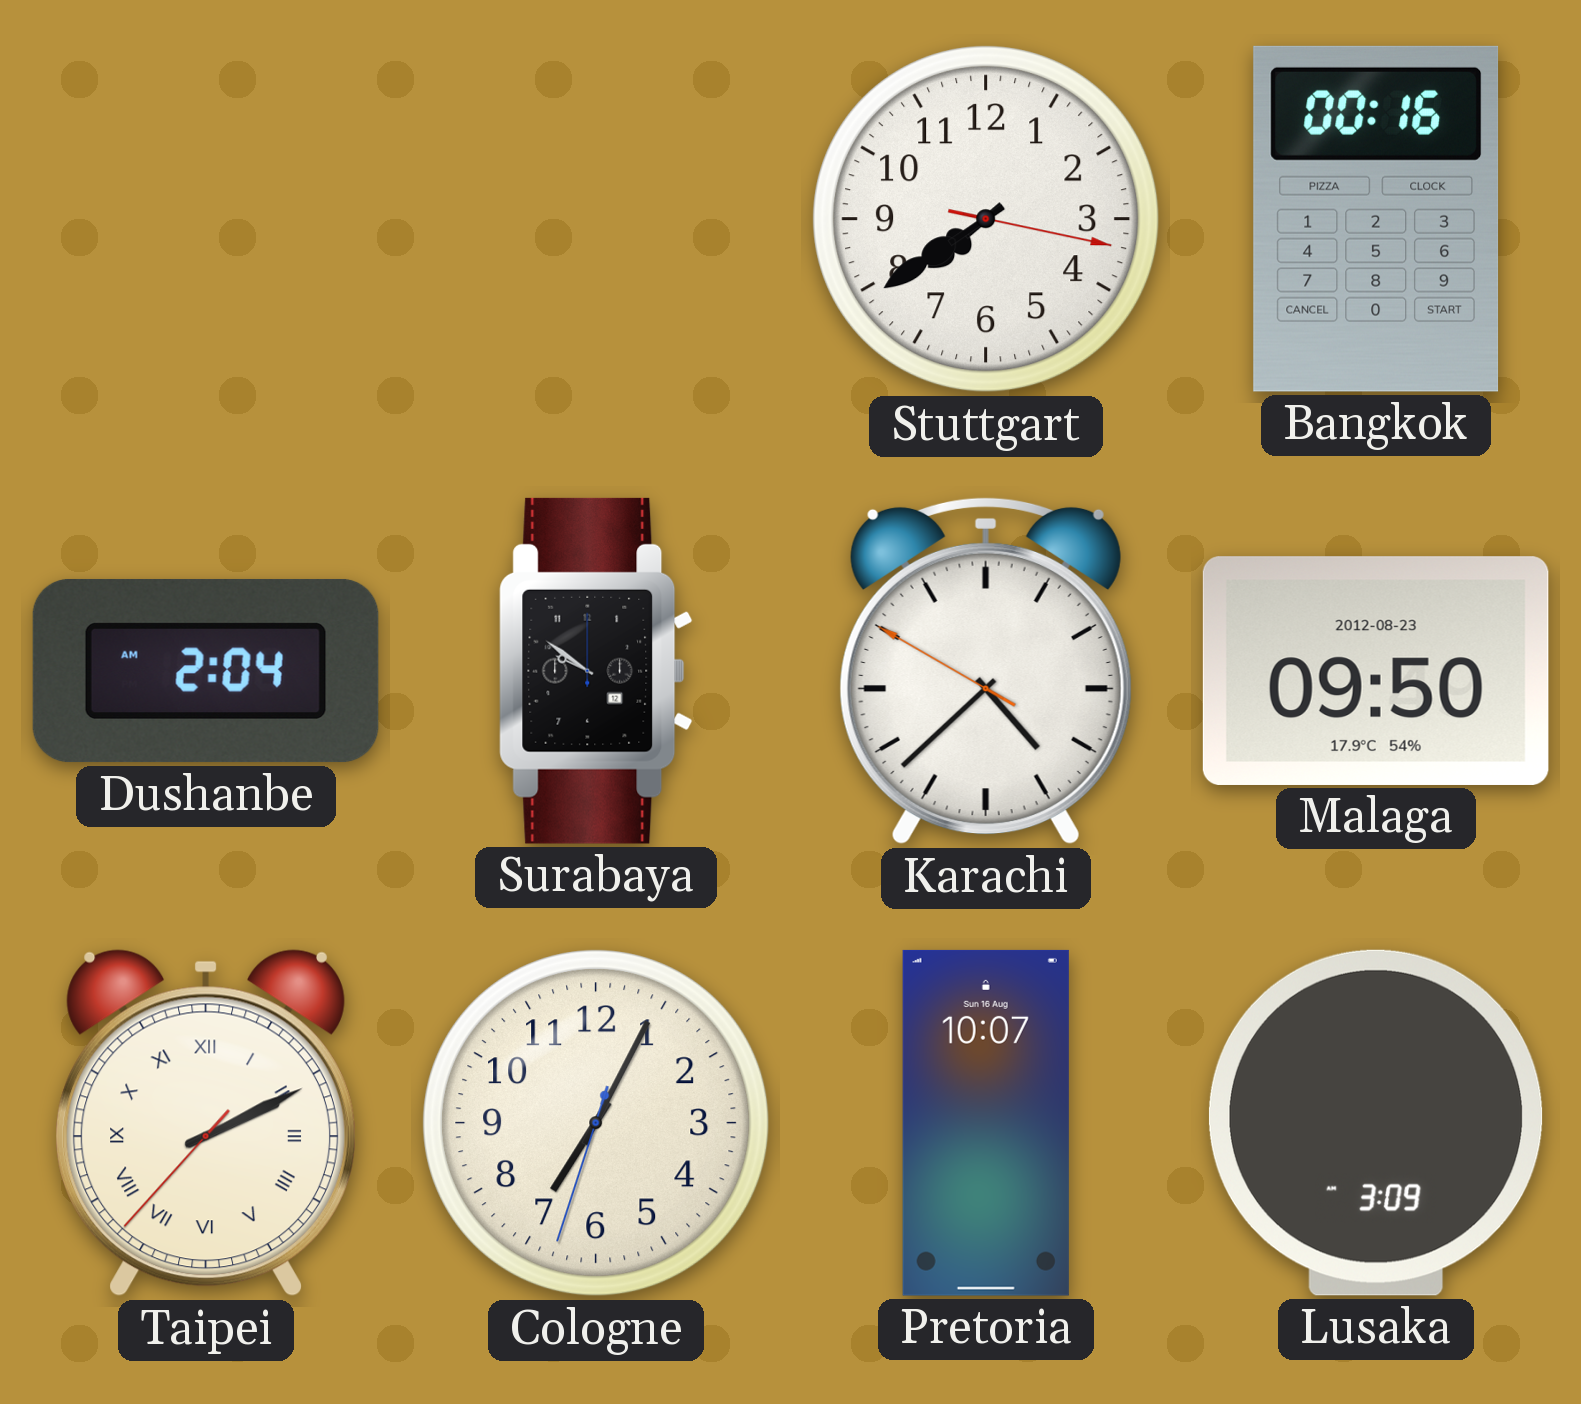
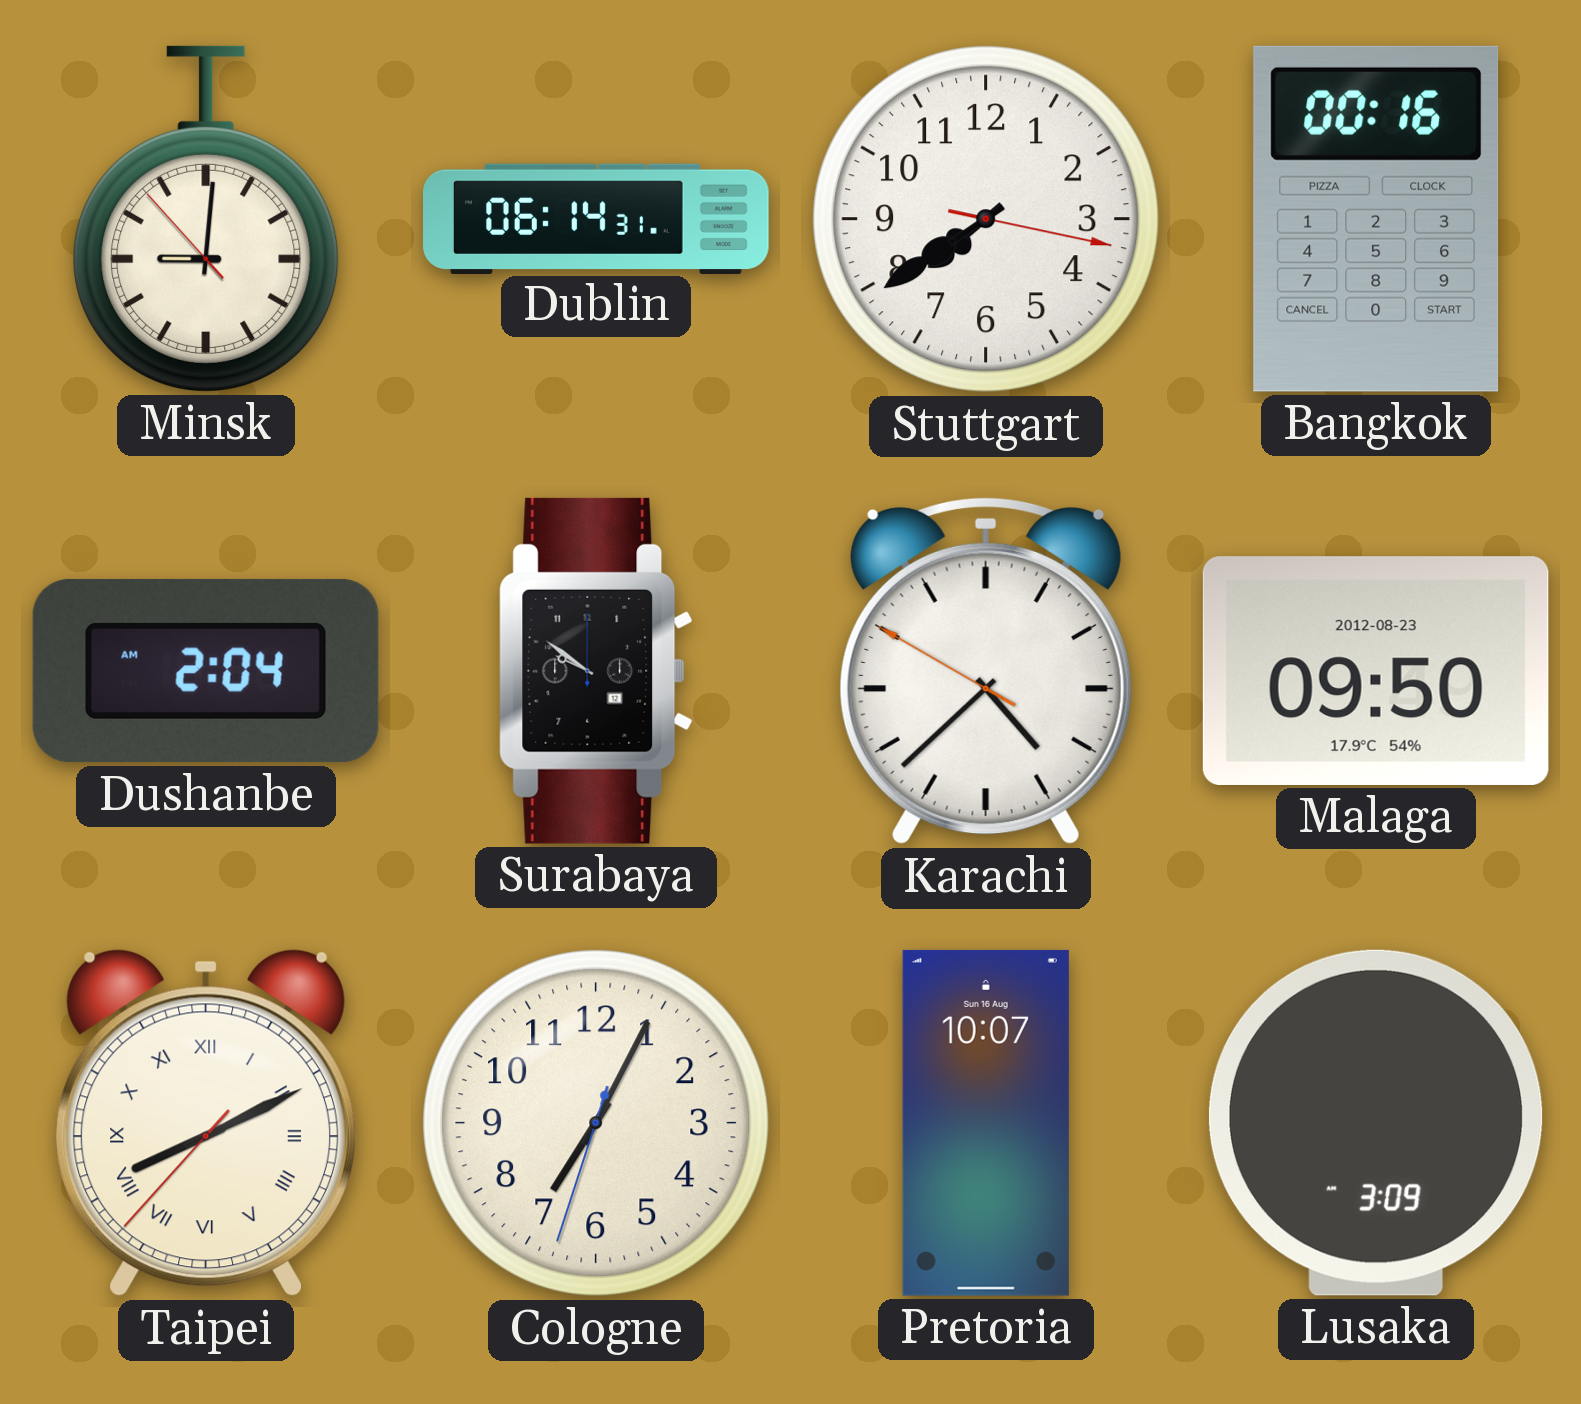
Minsk: none -> 9:00
Dublin: none -> 06:14
Taipei: 2:10 -> 8:10
